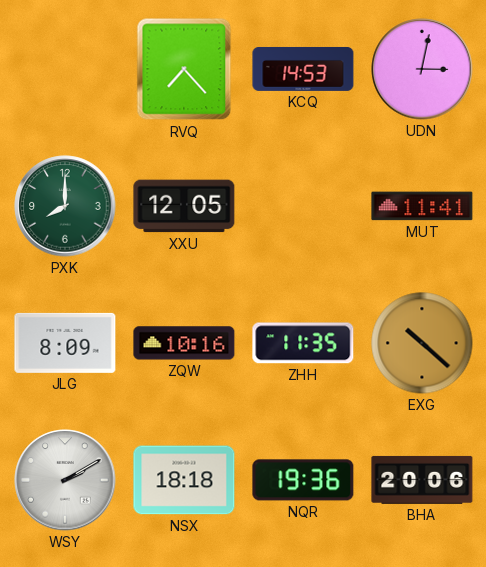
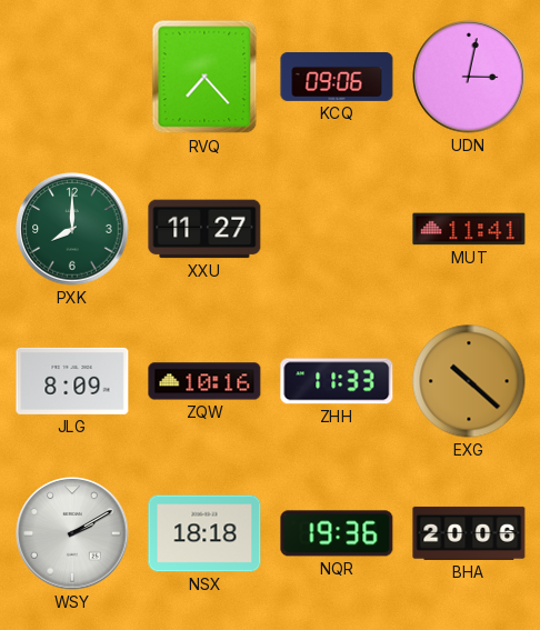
KCQ: 14:53 -> 09:06
XXU: 12:05 -> 11:27
ZHH: 11:35 -> 11:33
